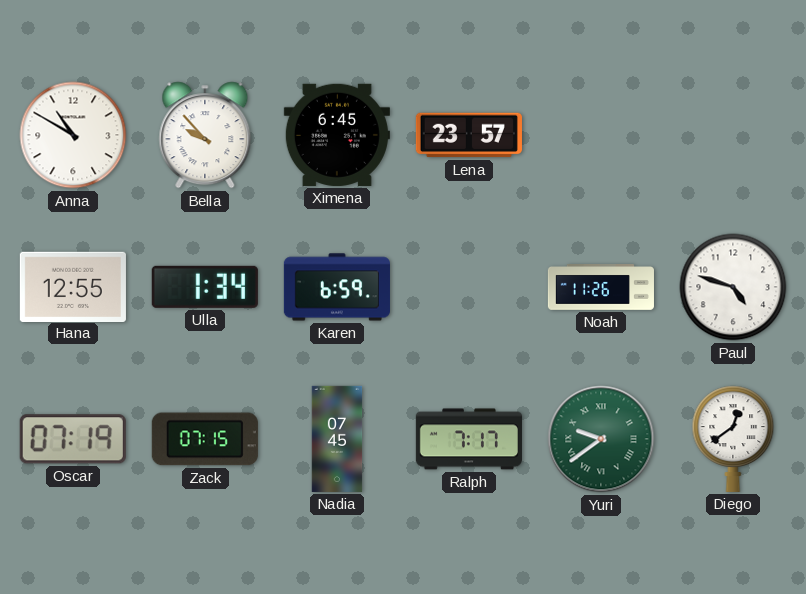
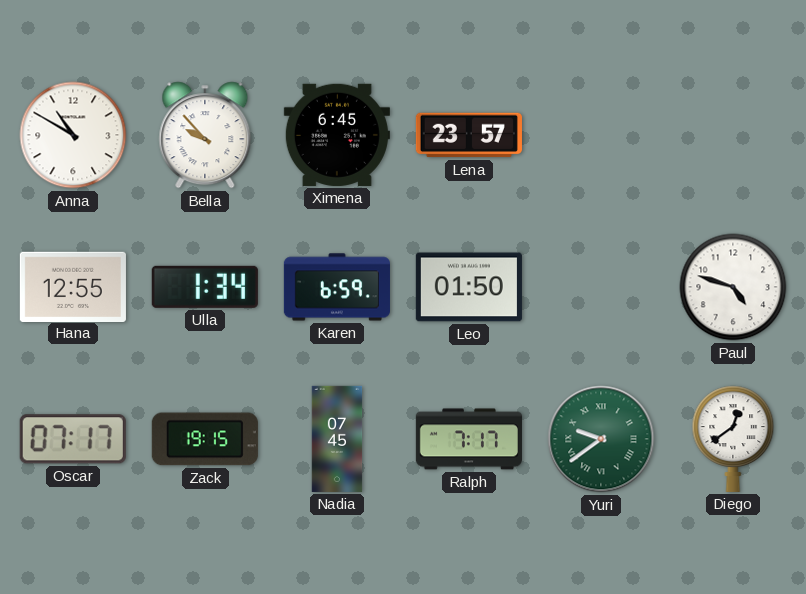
Leo: none -> 01:50
Noah: 11:26 -> none
Oscar: 07:19 -> 07:17
Zack: 07:15 -> 19:15
